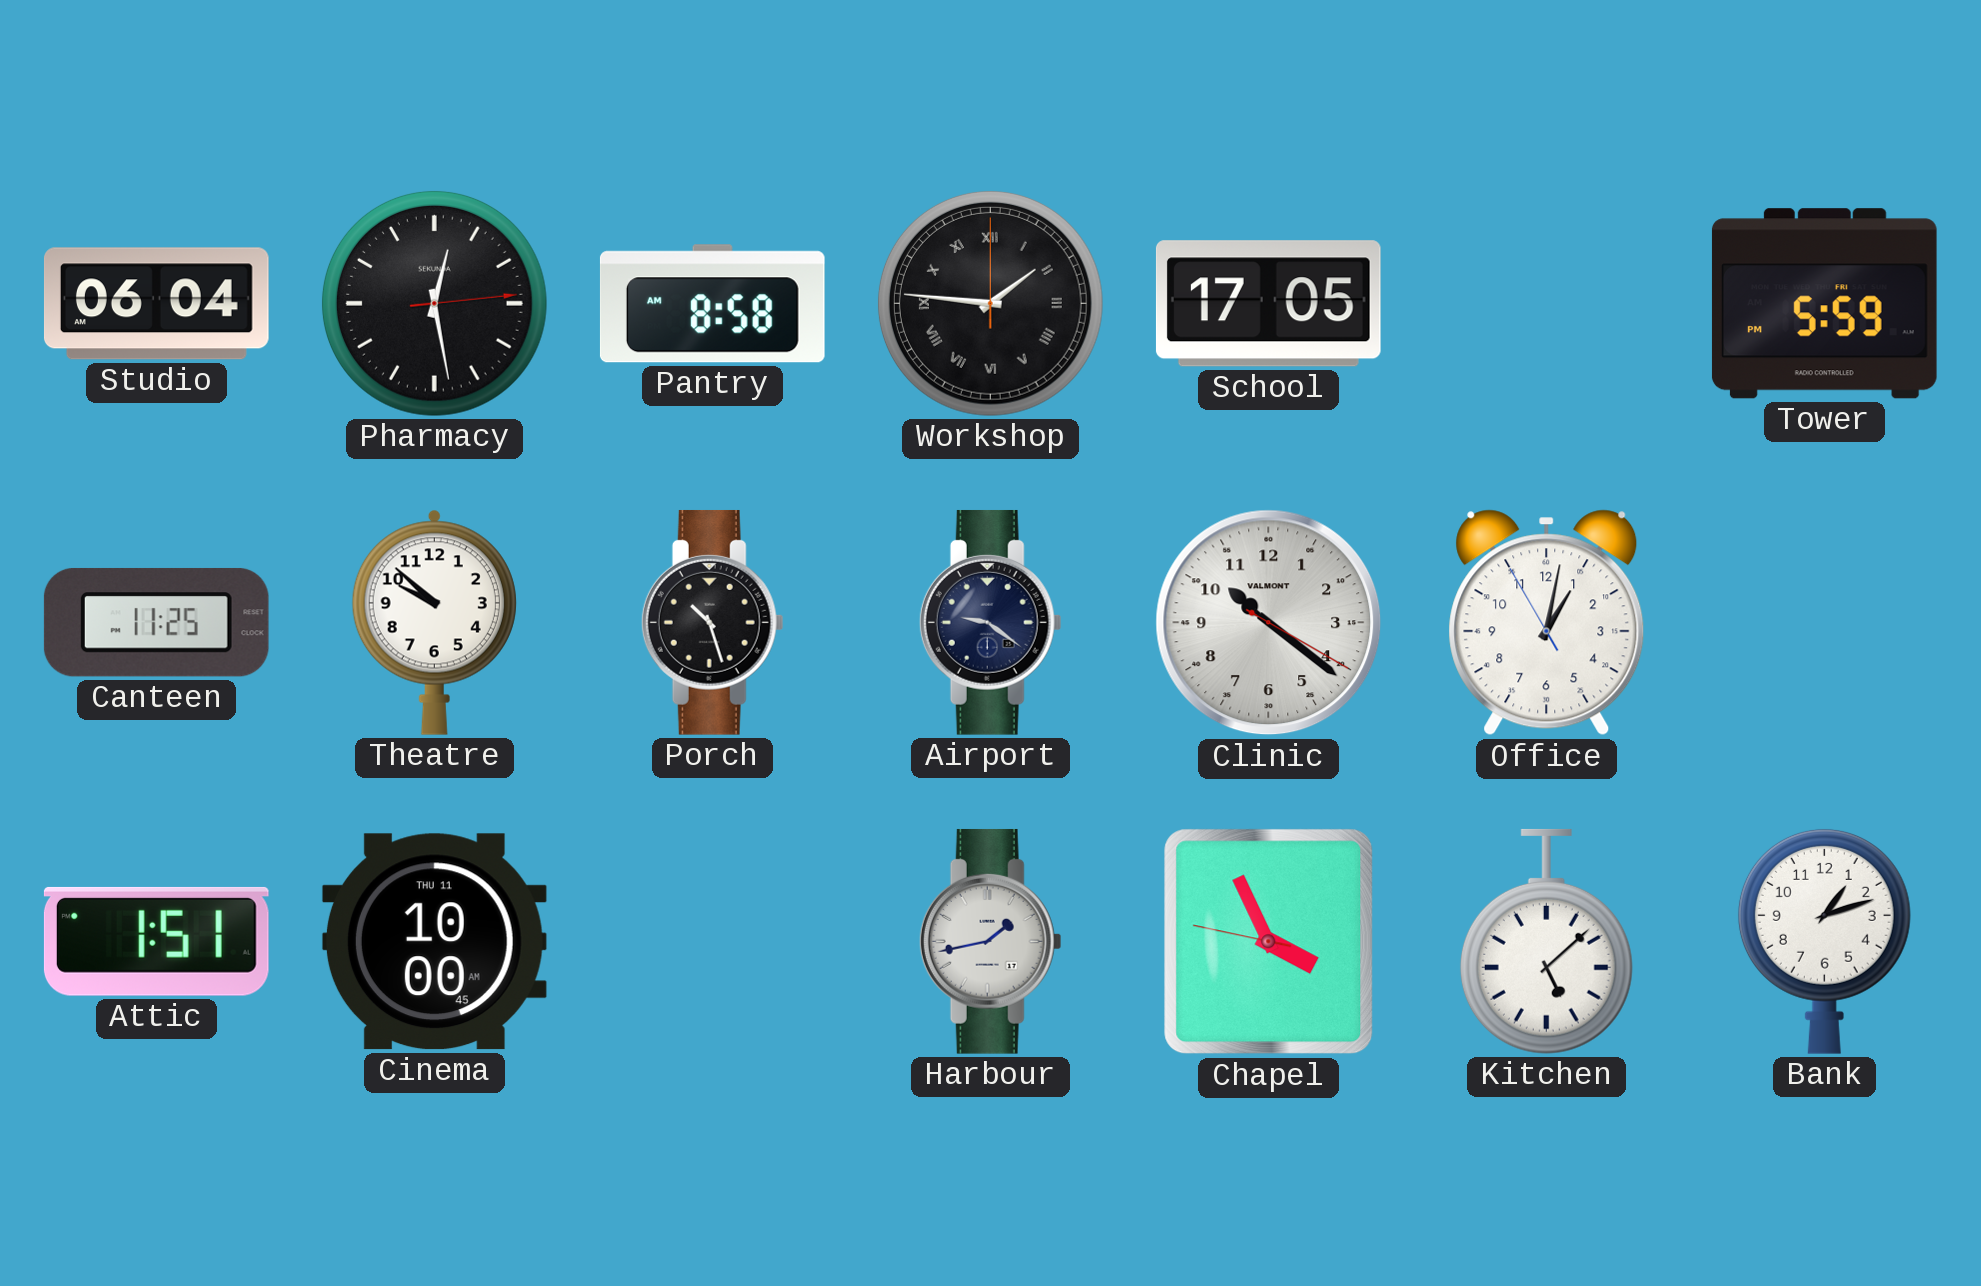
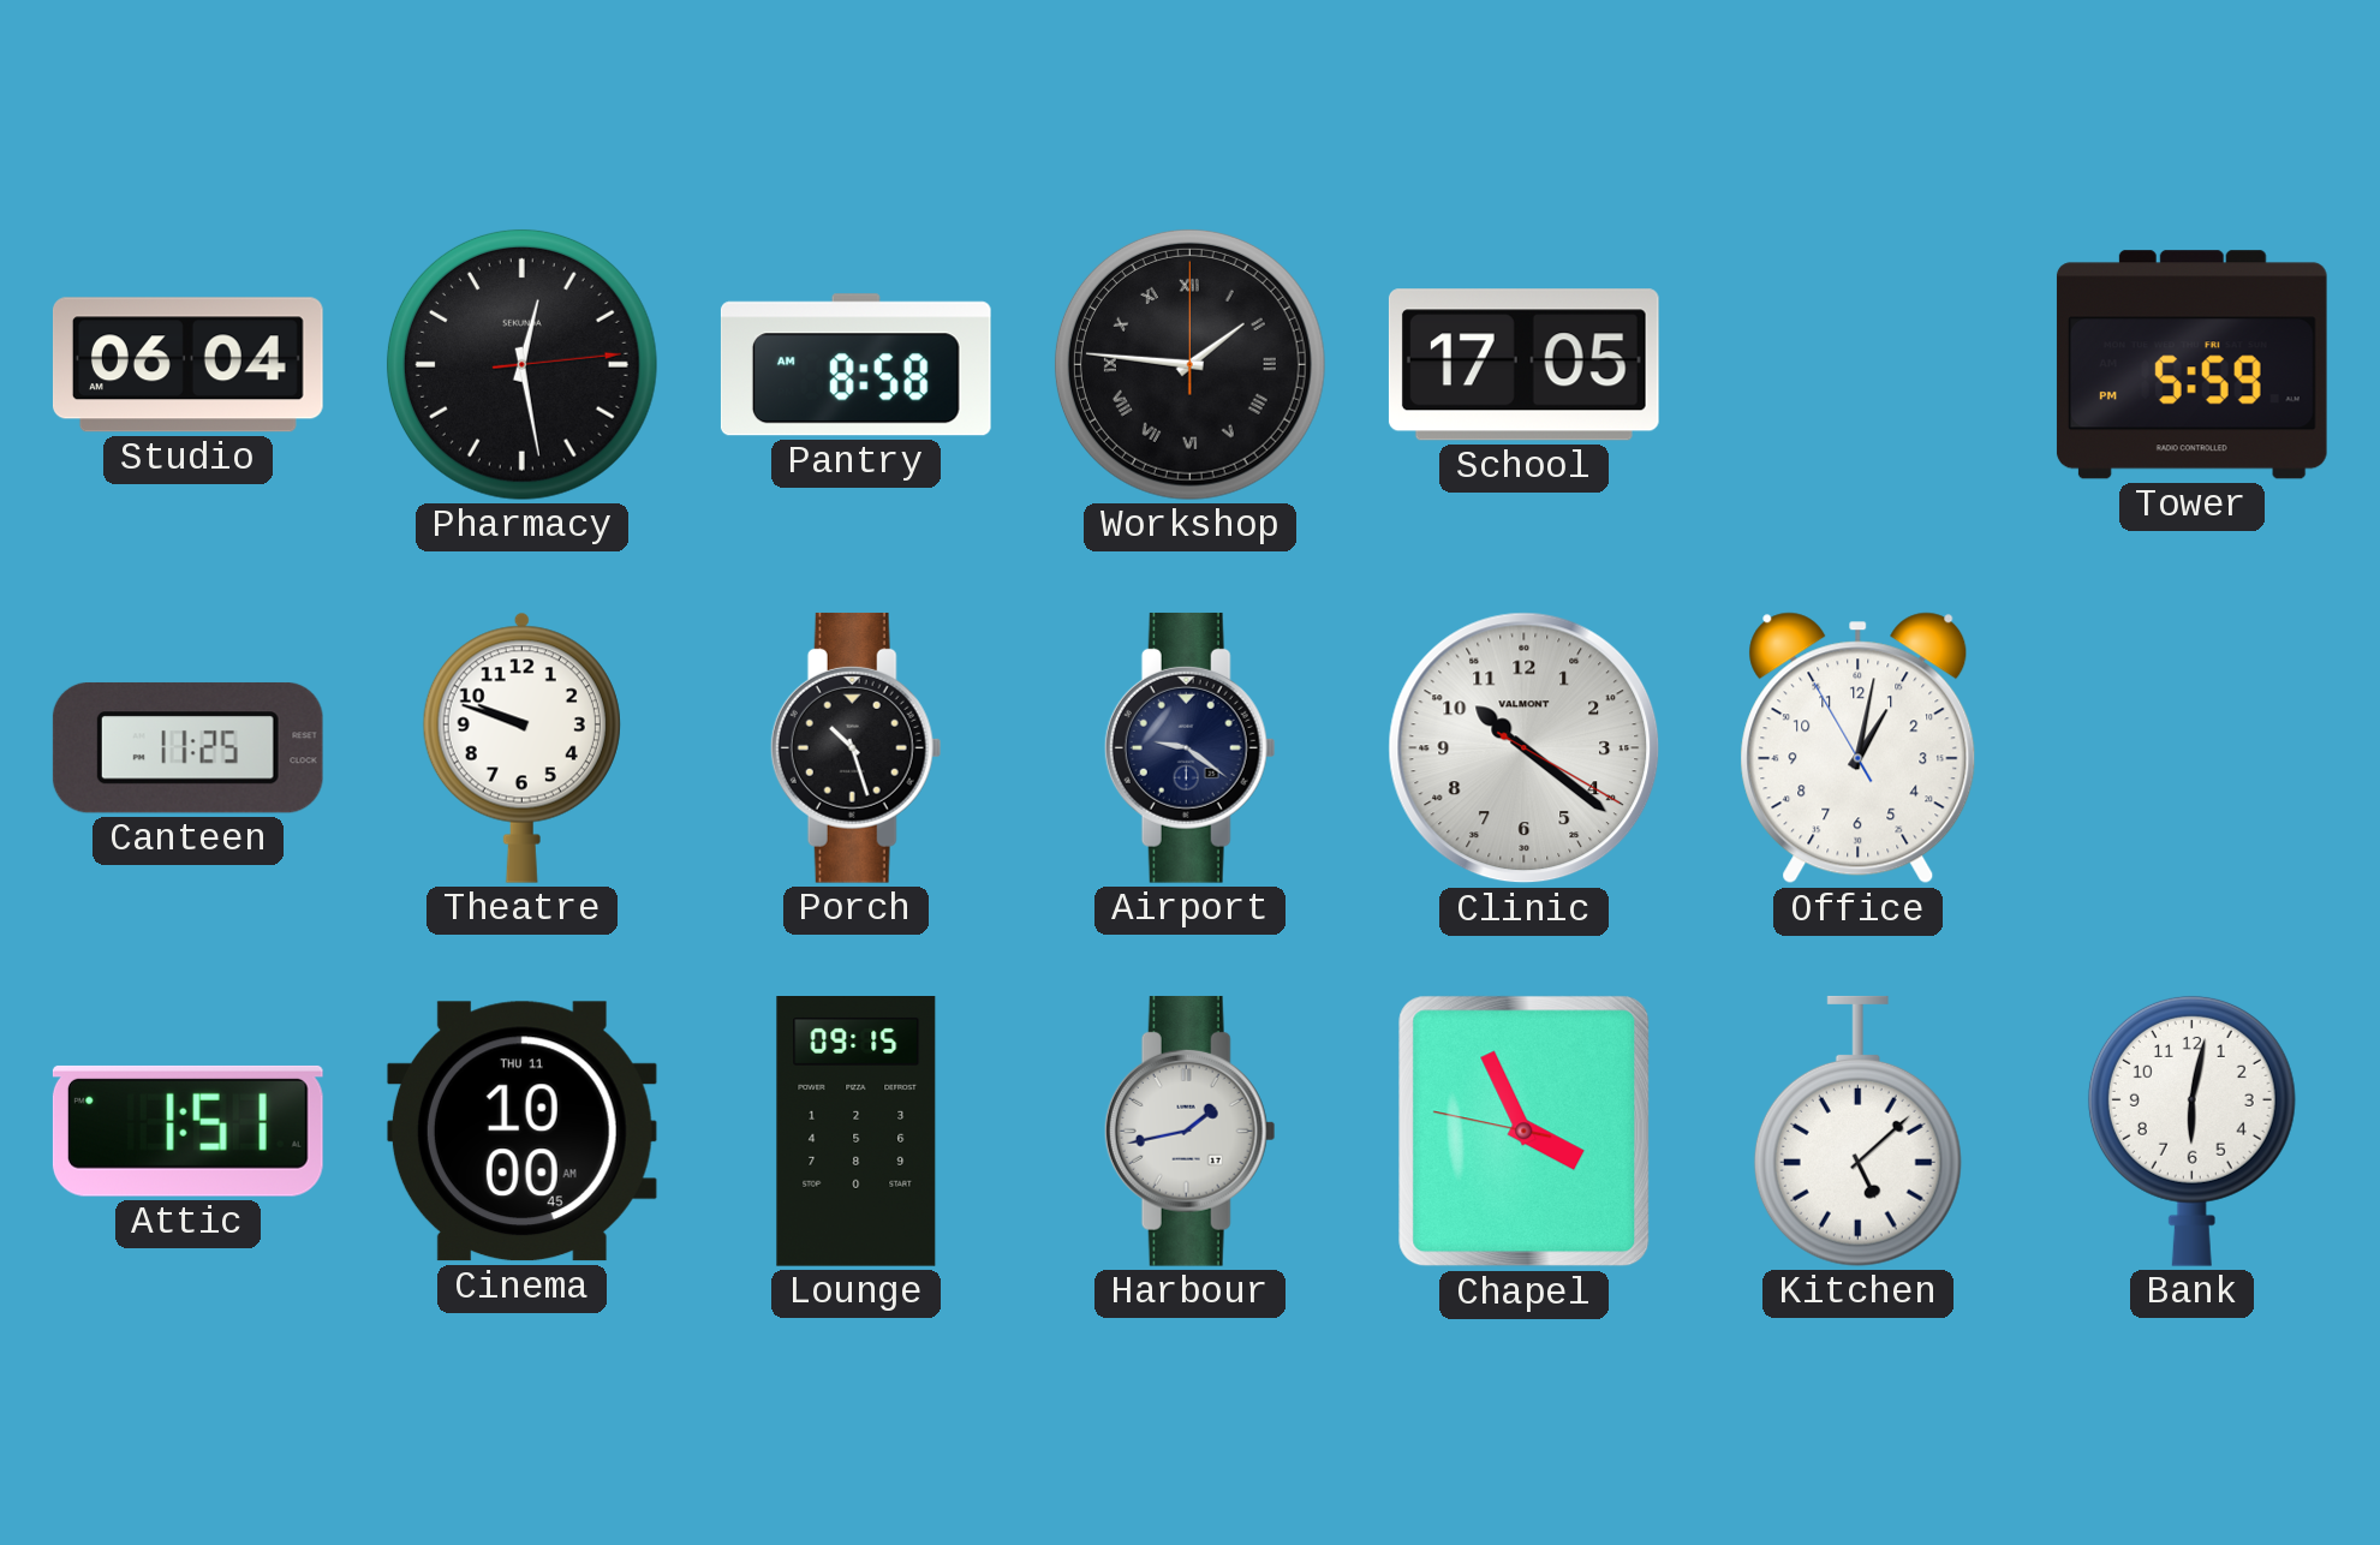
Theatre: 9:52 -> 9:48
Lounge: none -> 09:15
Bank: 1:12 -> 6:02
